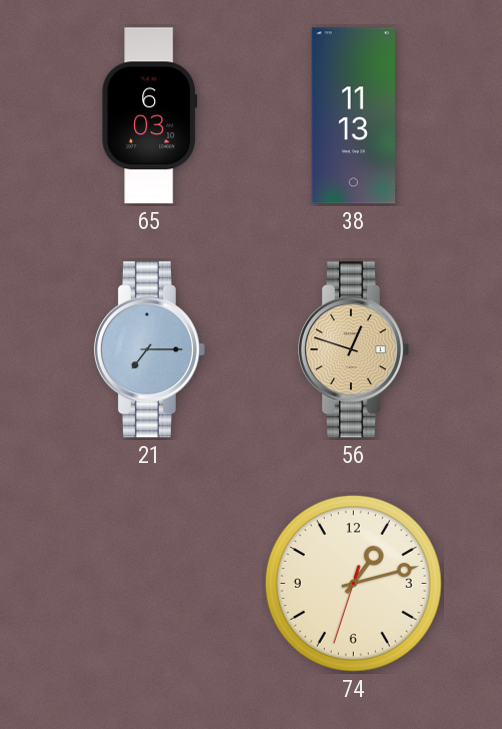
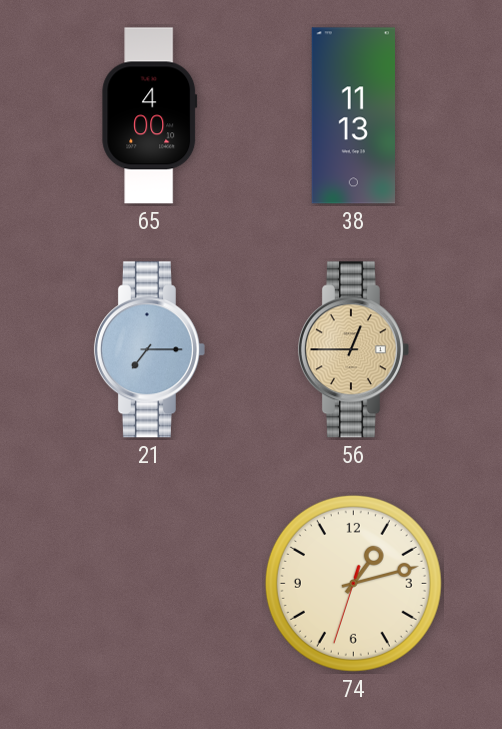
65: 6:03 -> 4:00
56: 12:48 -> 12:45
